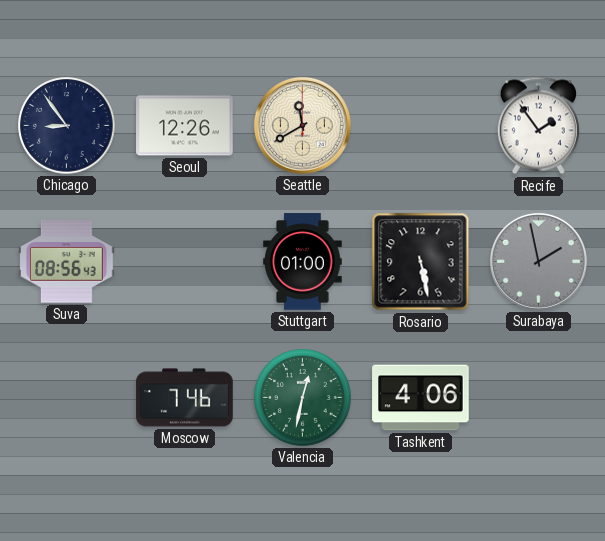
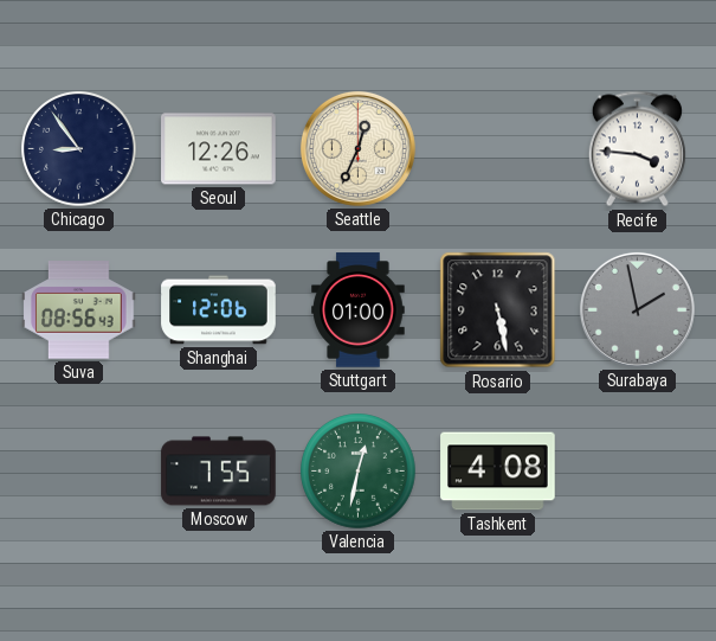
Seattle: 11:40 -> 12:34
Recife: 1:54 -> 3:46
Shanghai: none -> 12:06
Moscow: 7:46 -> 7:55
Tashkent: 4:06 -> 4:08
